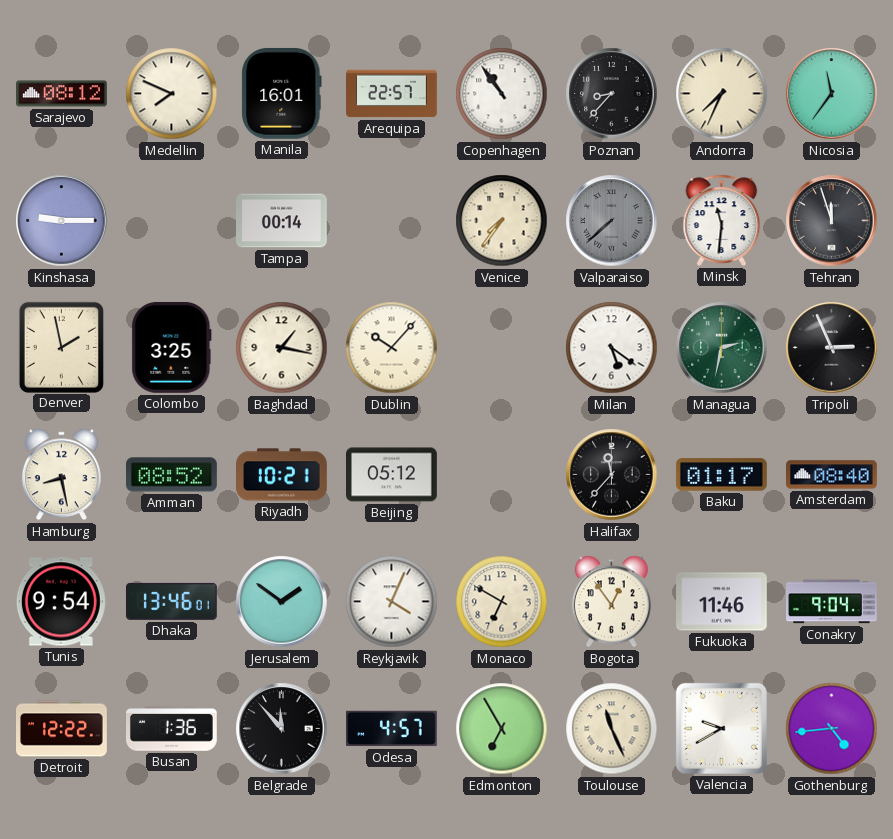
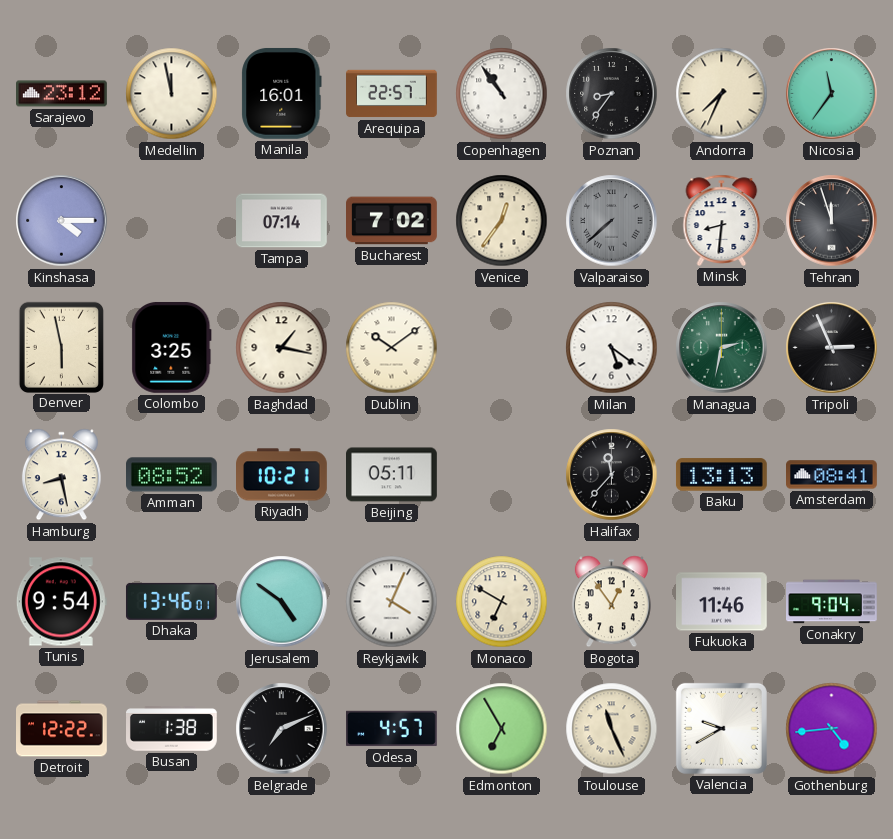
Sarajevo: 08:12 -> 23:12
Medellin: 7:49 -> 11:58
Poznan: 8:37 -> 8:36
Kinshasa: 9:15 -> 4:15
Tampa: 00:14 -> 07:14
Bucharest: none -> 7:02
Venice: 7:36 -> 12:36
Minsk: 11:31 -> 8:31
Denver: 1:58 -> 5:58
Dublin: 10:07 -> 10:09
Beijing: 05:12 -> 05:11
Baku: 01:17 -> 13:13
Amsterdam: 08:40 -> 08:41
Jerusalem: 1:51 -> 4:51
Busan: 1:36 -> 1:38
Belgrade: 11:53 -> 7:11
